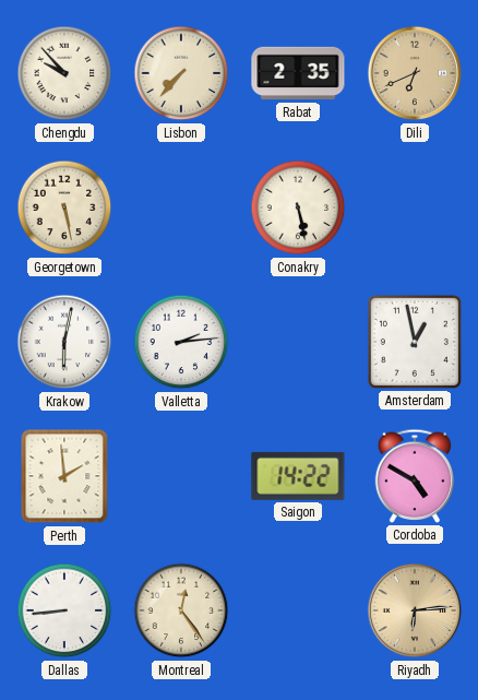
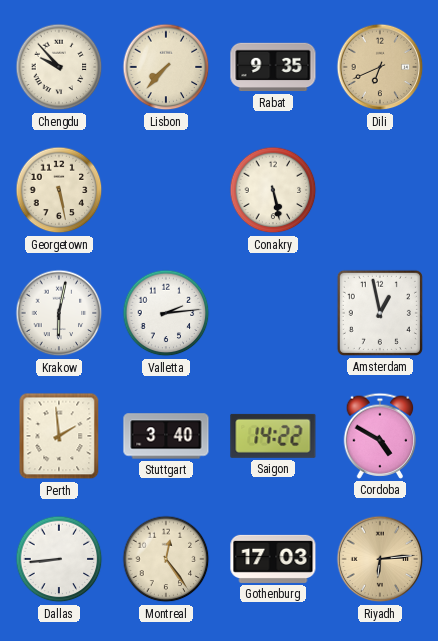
Rabat: 2:35 -> 9:35
Stuttgart: none -> 3:40
Gothenburg: none -> 17:03
